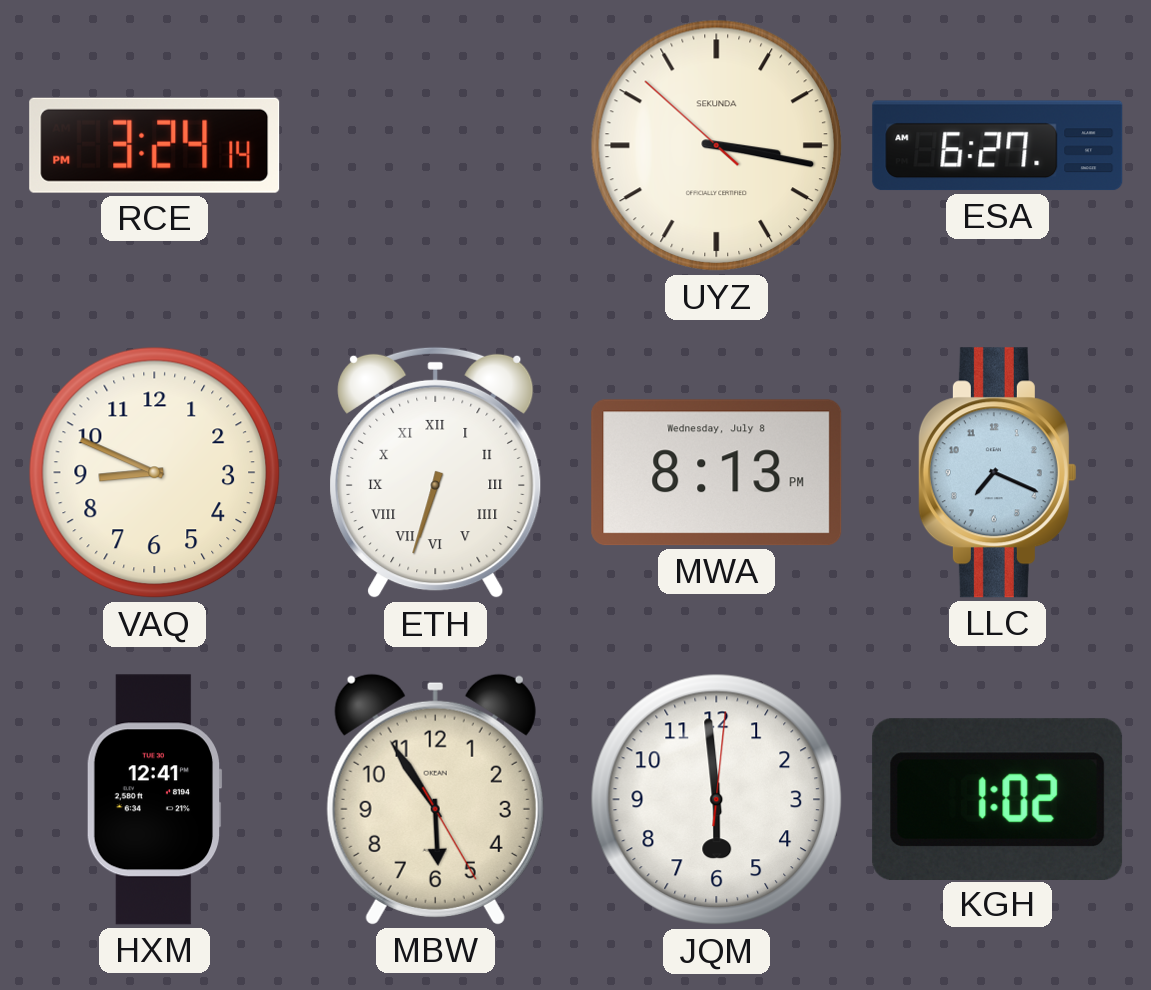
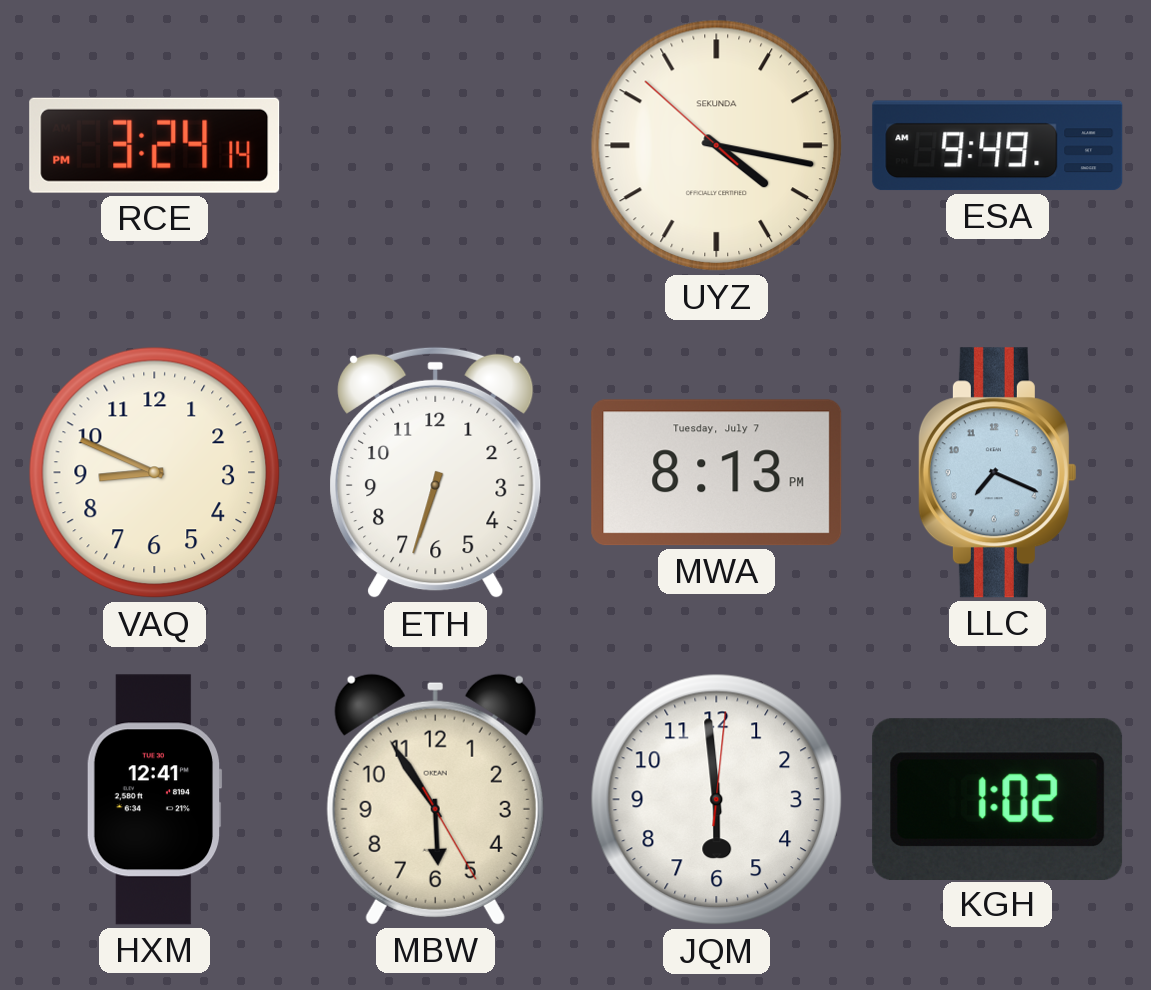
UYZ: 3:16 -> 4:16
ESA: 6:27 -> 9:49
ETH numerals: Roman -> Arabic
MWA date: Wednesday, July 8 -> Tuesday, July 7
